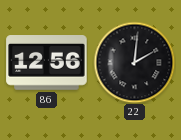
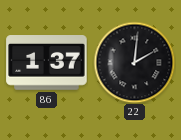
86: 12:56 -> 1:37
